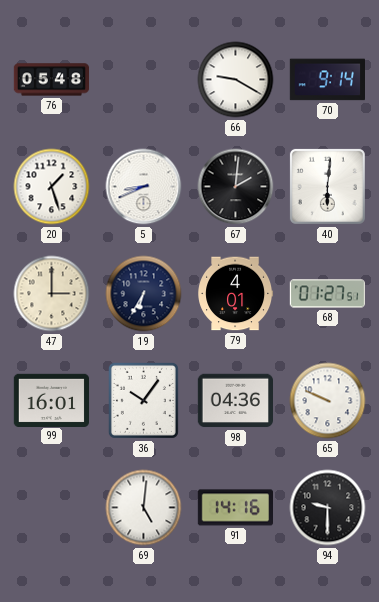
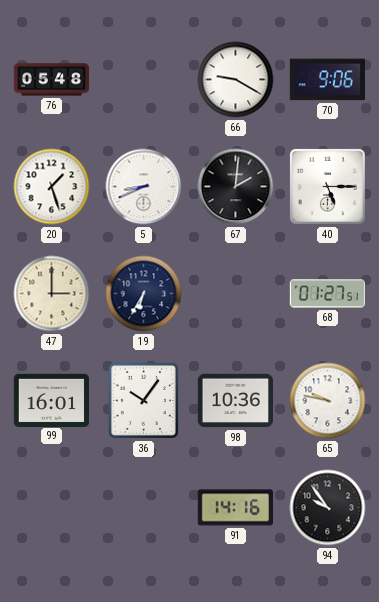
70: 9:14 -> 9:06
40: 6:01 -> 5:15
79: 4:01 -> none
98: 04:36 -> 10:36
65: 9:49 -> 9:47
69: 5:01 -> none
94: 9:30 -> 9:54
